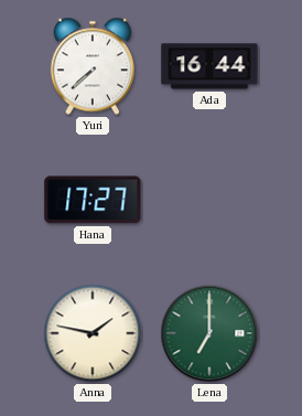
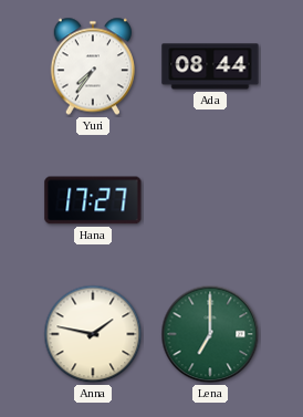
Yuri: 7:38 -> 7:36
Ada: 16:44 -> 08:44
